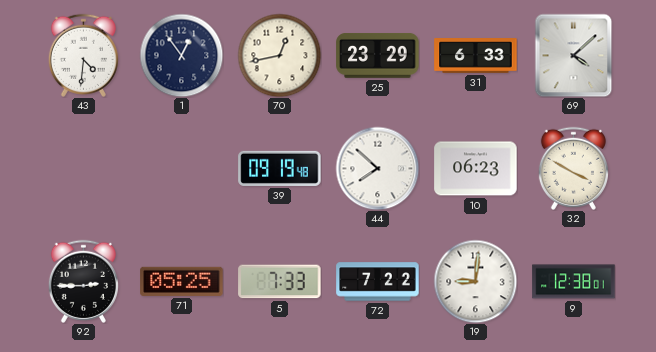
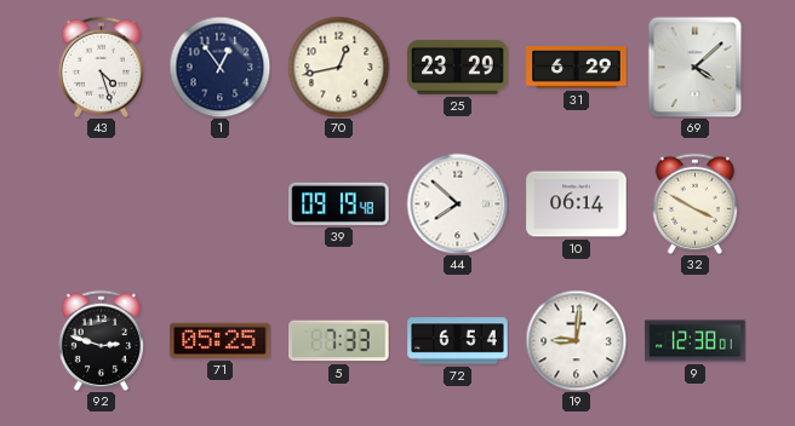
43: 4:31 -> 4:27
31: 6:33 -> 6:29
10: 06:23 -> 06:14
92: 2:45 -> 2:48
72: 7:22 -> 6:54
